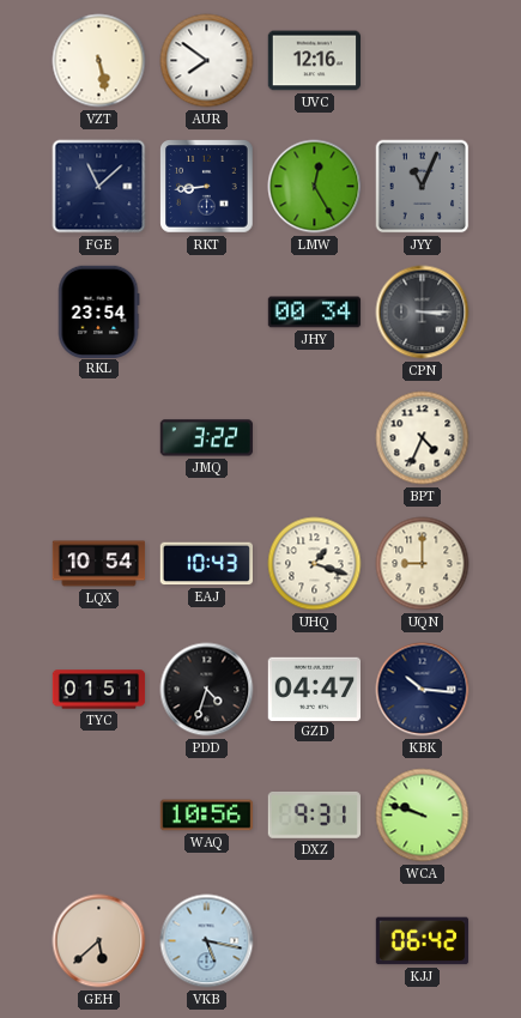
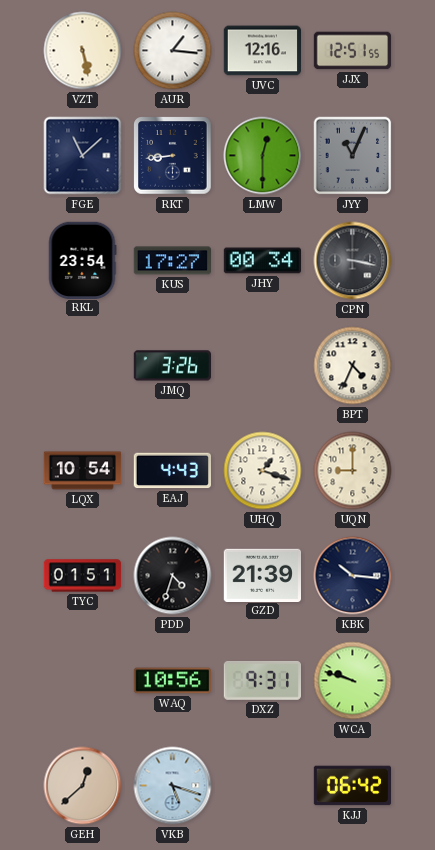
AUR: 7:51 -> 1:16
JJX: none -> 12:51
LMW: 12:25 -> 12:30
KUS: none -> 17:27
CPN: 3:15 -> 3:17
JMQ: 3:22 -> 3:26
EAJ: 10:43 -> 4:43
GZD: 04:47 -> 21:39
GEH: 5:38 -> 12:38
VKB: 5:17 -> 5:18
